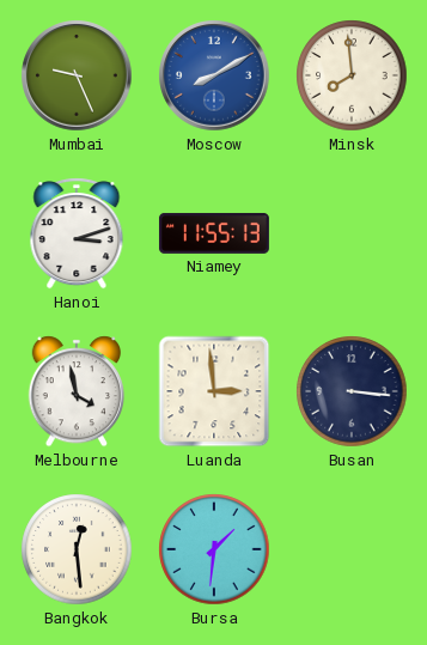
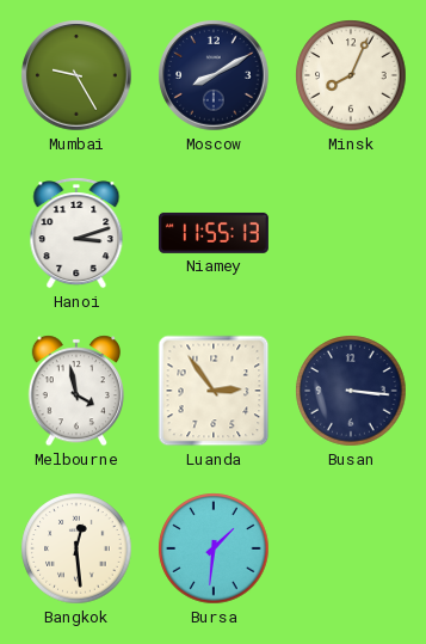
Mumbai: 9:26 -> 9:25
Moscow dial: blue -> navy
Minsk: 7:59 -> 8:04
Luanda: 2:59 -> 2:54
